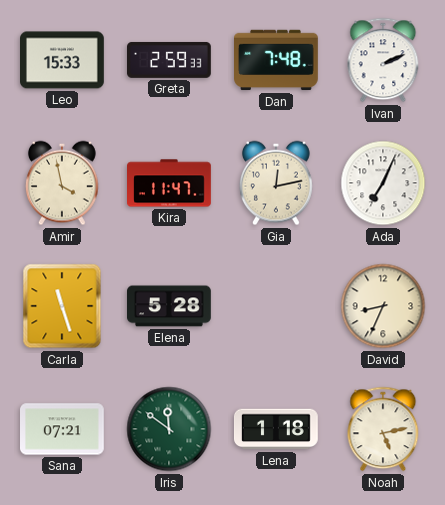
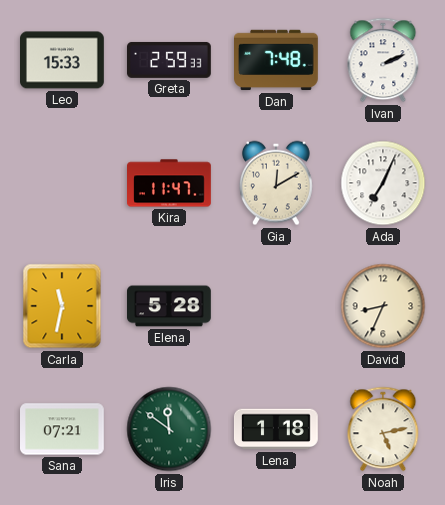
Amir: 3:58 -> none
Gia: 12:13 -> 12:10
Carla: 11:27 -> 11:32
